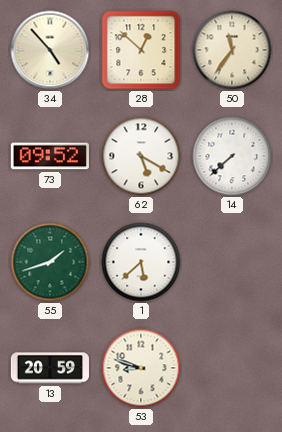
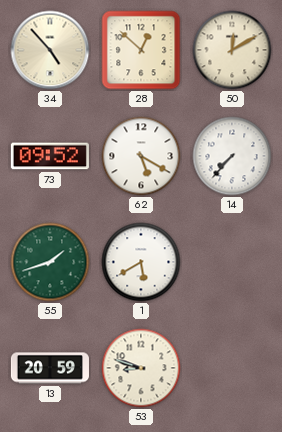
50: 11:36 -> 12:10
14: 7:38 -> 7:37
1: 5:38 -> 5:40
